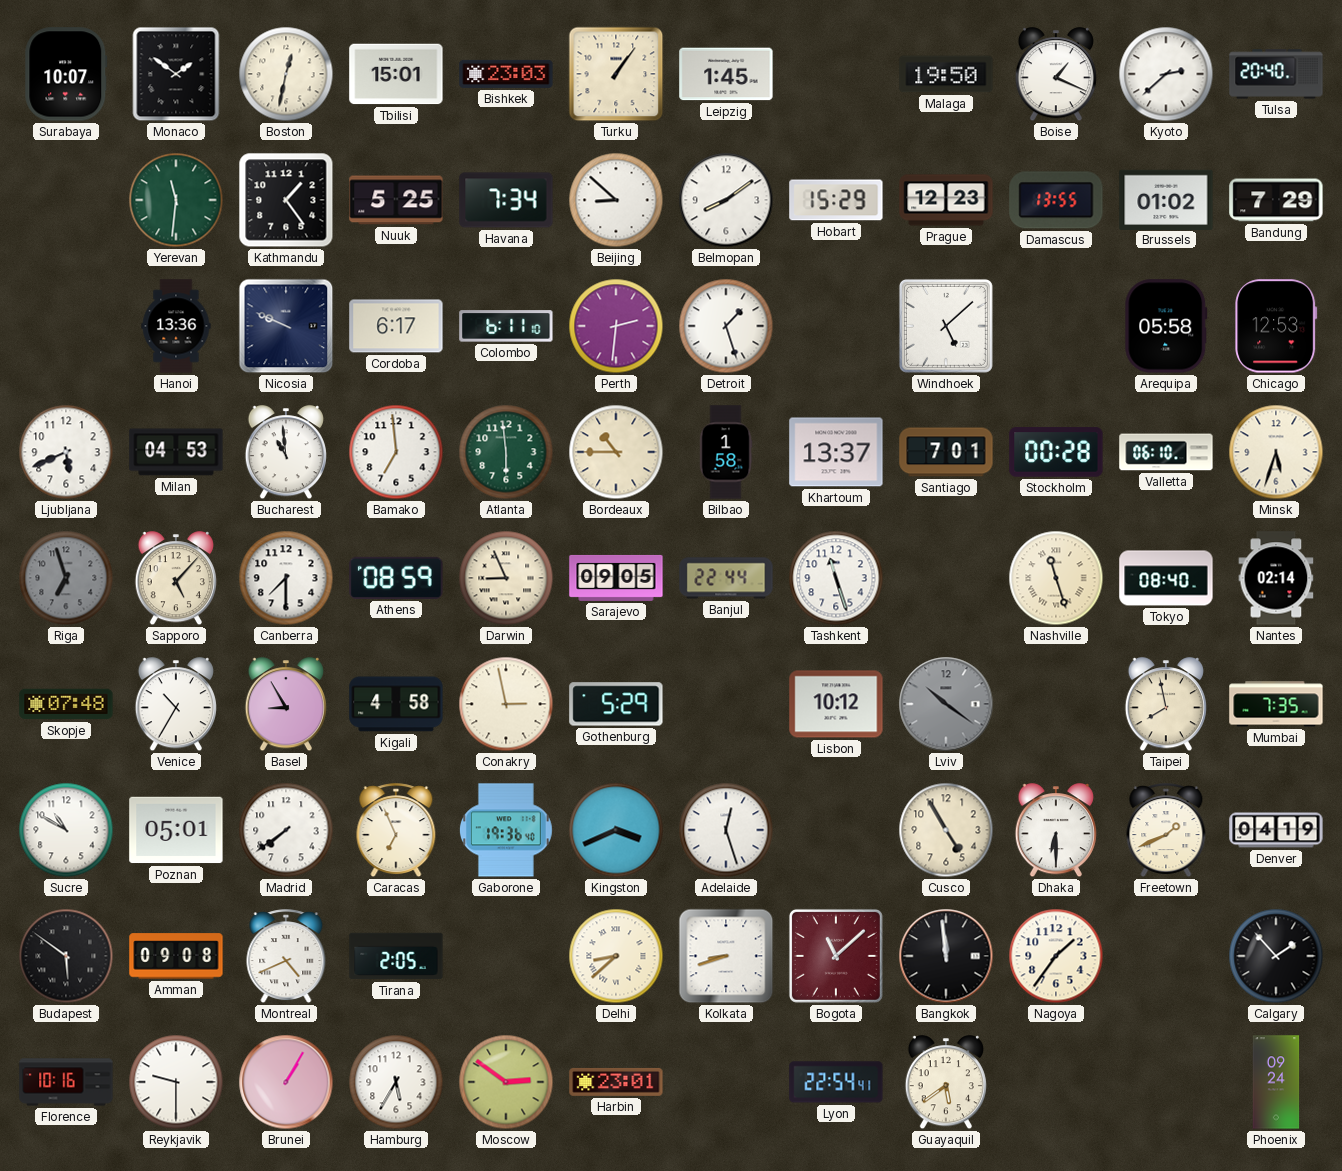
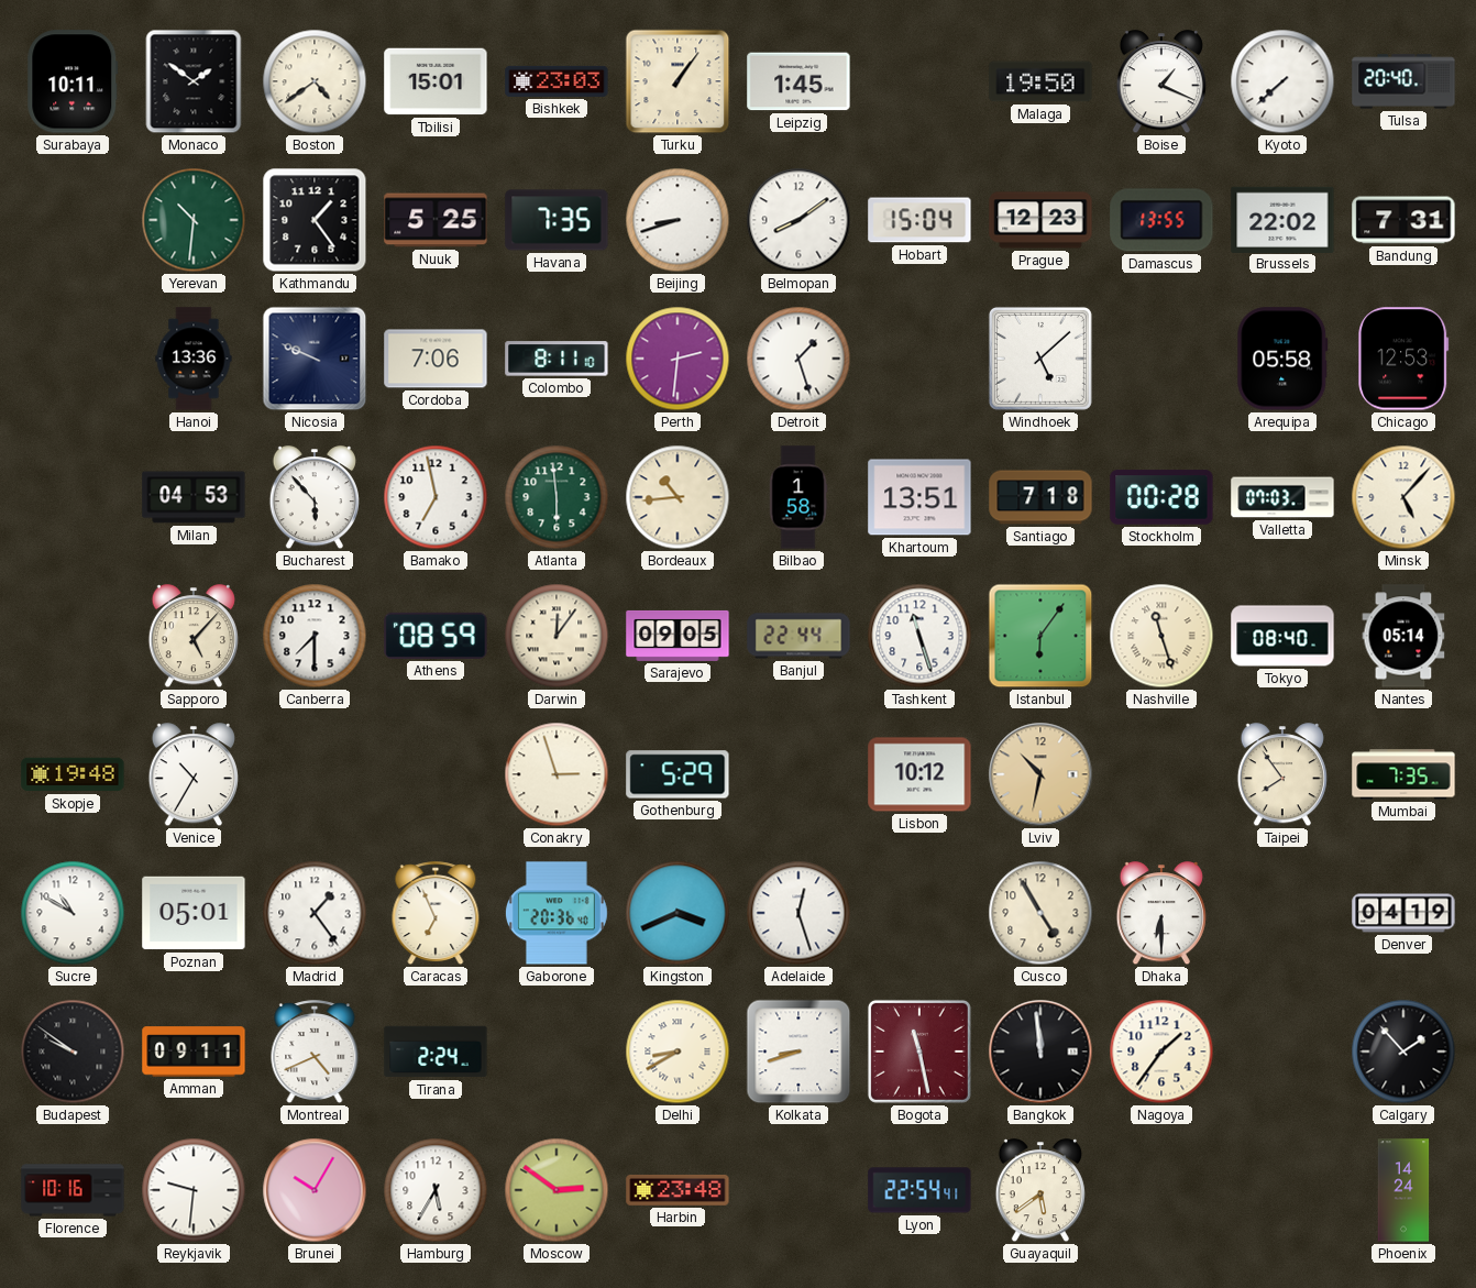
Surabaya: 10:07 -> 10:11
Boston: 12:32 -> 4:39
Kyoto: 2:38 -> 7:38
Yerevan: 11:31 -> 10:31
Havana: 7:34 -> 7:35
Beijing: 8:52 -> 8:42
Hobart: 15:29 -> 15:04
Brussels: 01:02 -> 22:02
Bandung: 7:29 -> 7:31
Cordoba: 6:17 -> 7:06
Colombo: 6:11 -> 8:11
Ljubljana: 5:41 -> none
Bucharest: 10:59 -> 5:53
Bamako: 6:59 -> 6:58
Bordeaux: 10:45 -> 10:44
Khartoum: 13:37 -> 13:51
Santiago: 7:01 -> 7:18
Valletta: 06:10 -> 07:03
Minsk: 5:33 -> 5:07
Riga: 6:57 -> none
Darwin: 8:56 -> 12:06
Istanbul: none -> 6:06
Nantes: 02:14 -> 05:14
Skopje: 07:48 -> 19:48
Basel: 8:55 -> none
Kigali: 4:58 -> none
Conakry: 2:58 -> 2:57
Lviv: 10:21 -> 10:32
Lviv dial: grey -> champagne
Taipei: 7:58 -> 7:54
Madrid: 7:39 -> 1:24
Gaborone: 19:36 -> 20:36
Freetown: 1:41 -> none
Budapest: 5:51 -> 9:51
Amman: 09:08 -> 09:11
Tirana: 2:05 -> 2:24
Delhi: 8:38 -> 8:40
Bogota: 11:08 -> 11:28
Reykjavik: 9:30 -> 9:31
Brunei: 1:05 -> 10:05
Harbin: 23:01 -> 23:48
Phoenix: 09:24 -> 14:24
